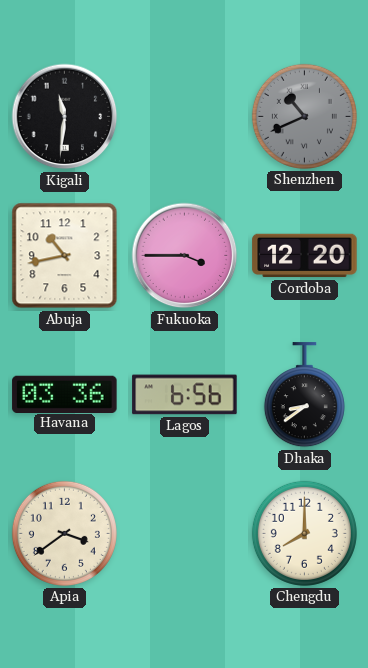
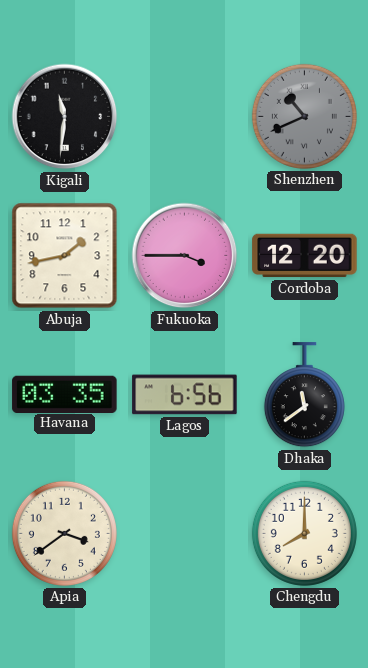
Abuja: 10:43 -> 1:43
Havana: 03:36 -> 03:35
Dhaka: 8:39 -> 11:39
